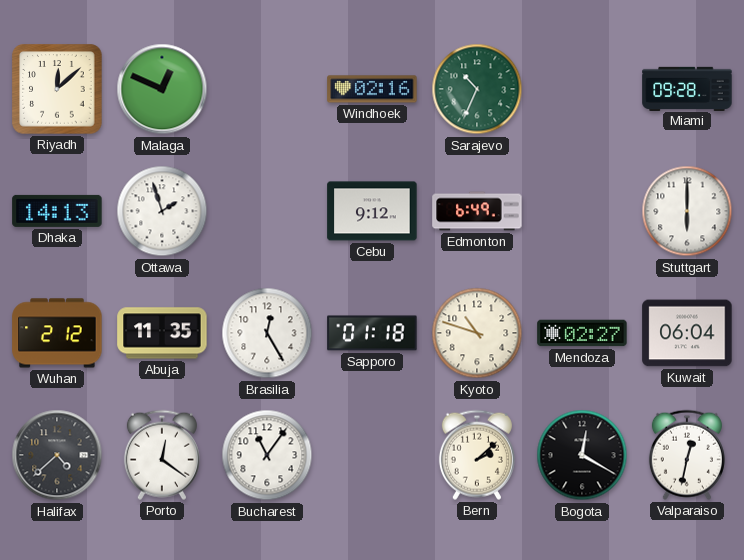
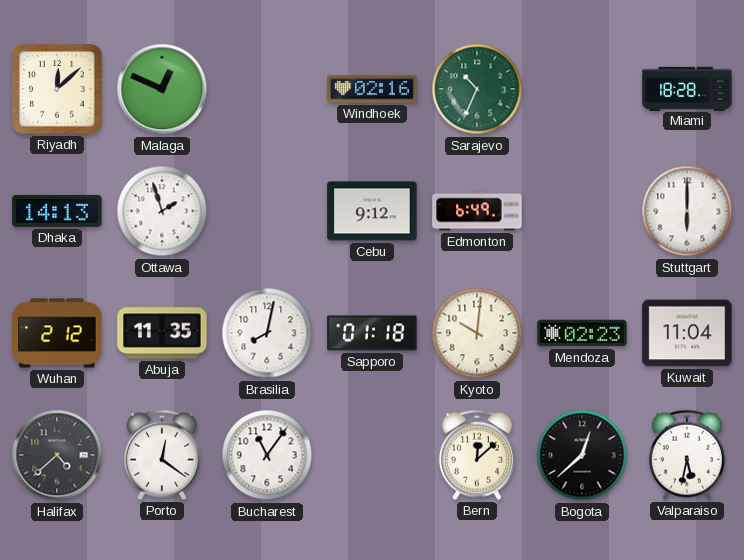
Miami: 09:28 -> 18:28
Brasilia: 12:25 -> 8:02
Kyoto: 10:48 -> 10:01
Mendoza: 02:27 -> 02:23
Kuwait: 06:04 -> 11:04
Bern: 2:08 -> 12:08
Bogota: 12:20 -> 12:38
Valparaiso: 12:32 -> 5:32
